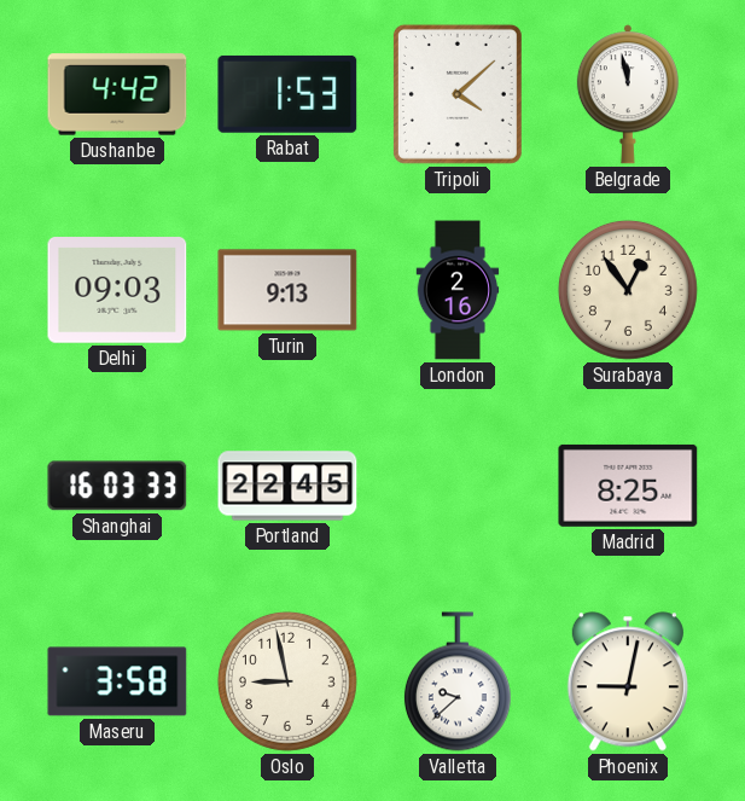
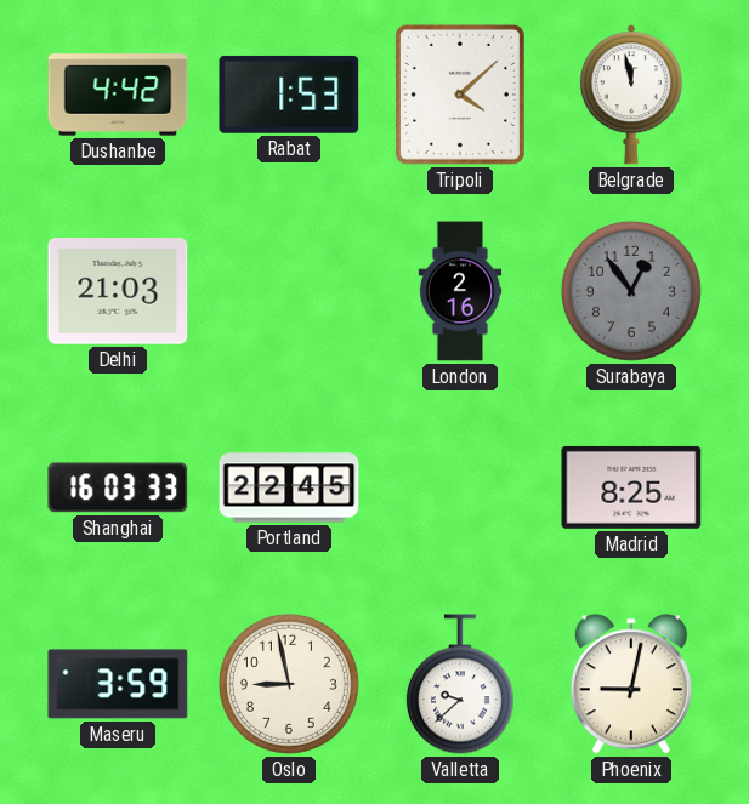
Delhi: 09:03 -> 21:03
Turin: 9:13 -> none
Surabaya dial: cream -> grey
Maseru: 3:58 -> 3:59
